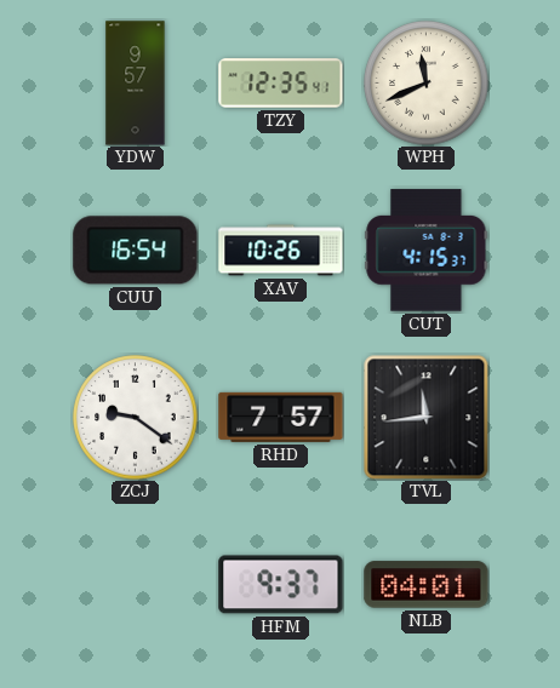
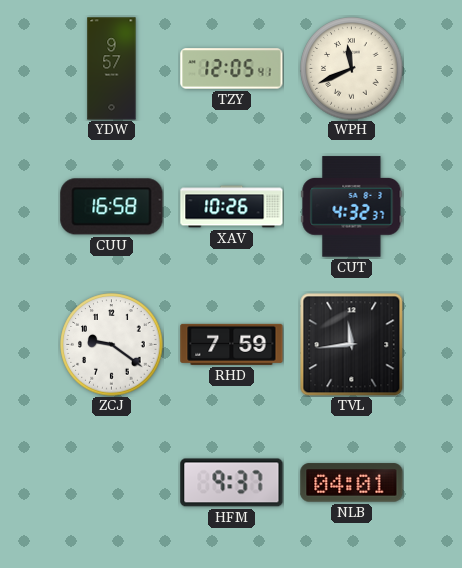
TZY: 12:35 -> 12:05
CUU: 16:54 -> 16:58
CUT: 4:15 -> 4:32
RHD: 7:57 -> 7:59
